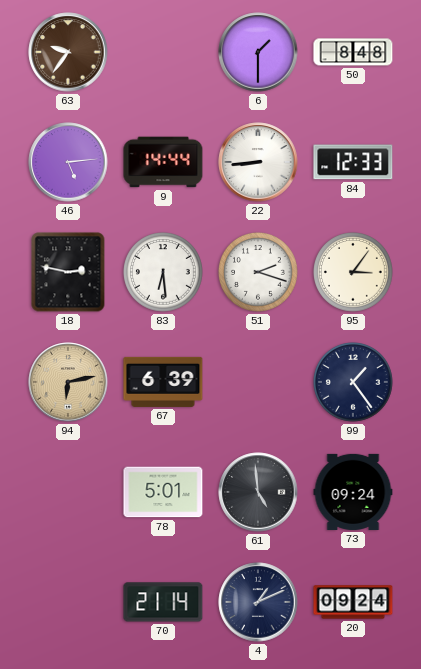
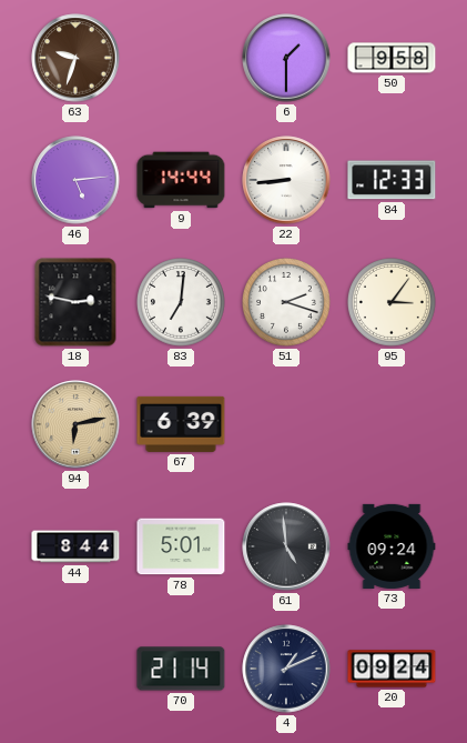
63: 9:36 -> 9:33
50: 8:48 -> 9:58
83: 6:29 -> 7:01
99: 1:24 -> none
44: none -> 8:44
